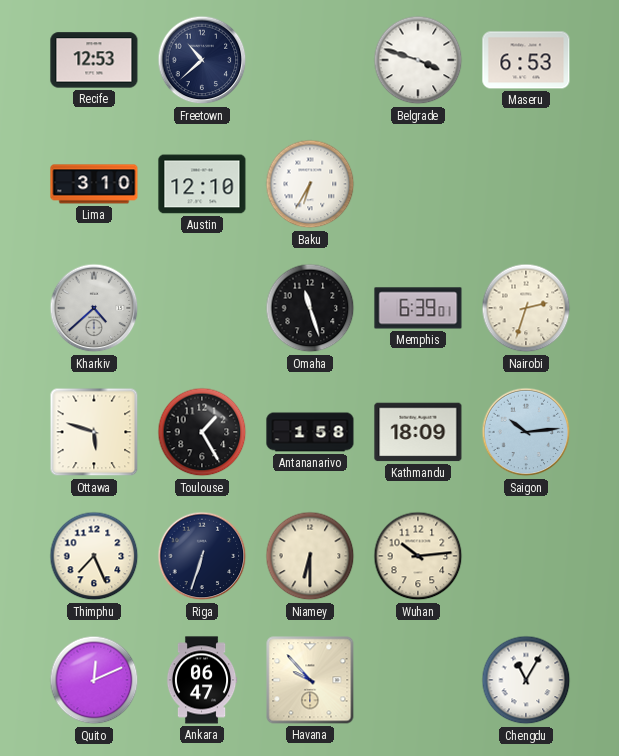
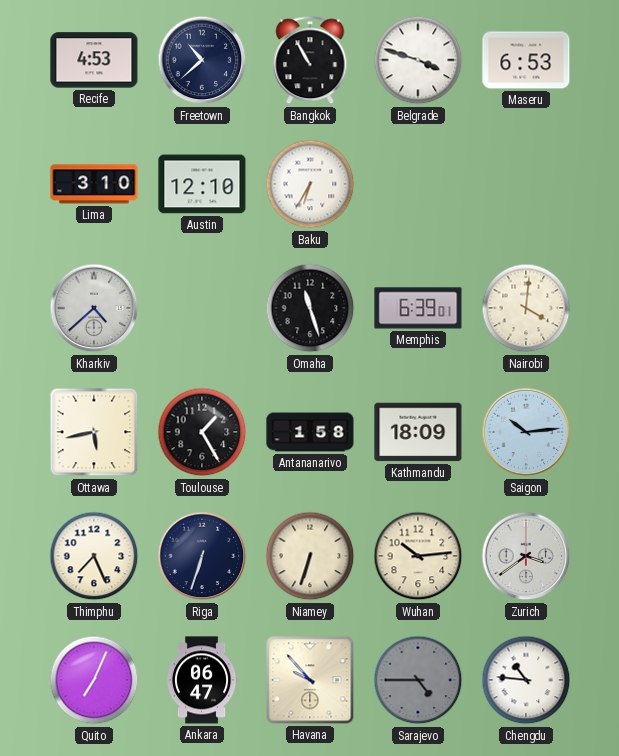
Recife: 12:53 -> 4:53
Bangkok: none -> 10:55
Nairobi: 2:33 -> 4:01
Ottawa: 5:48 -> 5:43
Niamey: 6:30 -> 6:33
Zurich: none -> 3:39
Quito: 12:11 -> 7:04
Sarajevo: none -> 4:45
Chengdu: 11:05 -> 10:46
